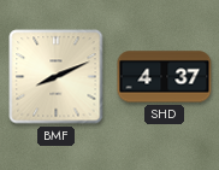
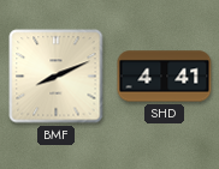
SHD: 4:37 -> 4:41
